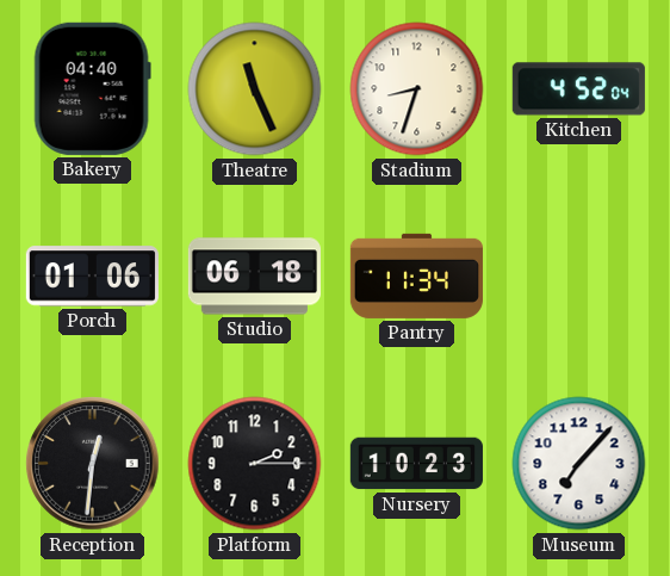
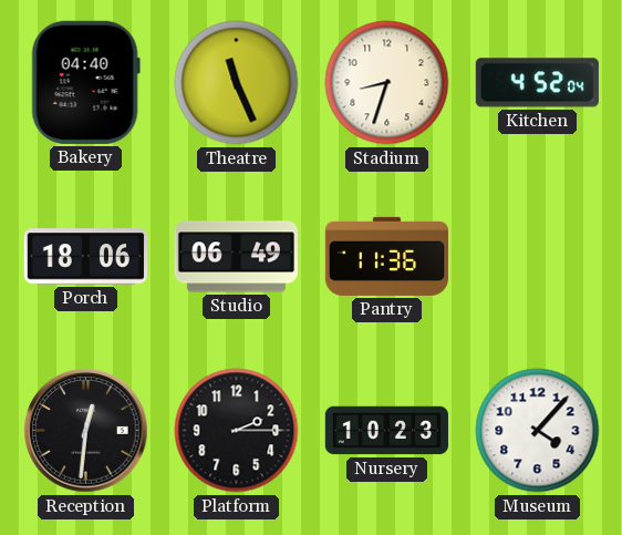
Porch: 01:06 -> 18:06
Studio: 06:18 -> 06:49
Pantry: 11:34 -> 11:36
Museum: 7:07 -> 4:07
